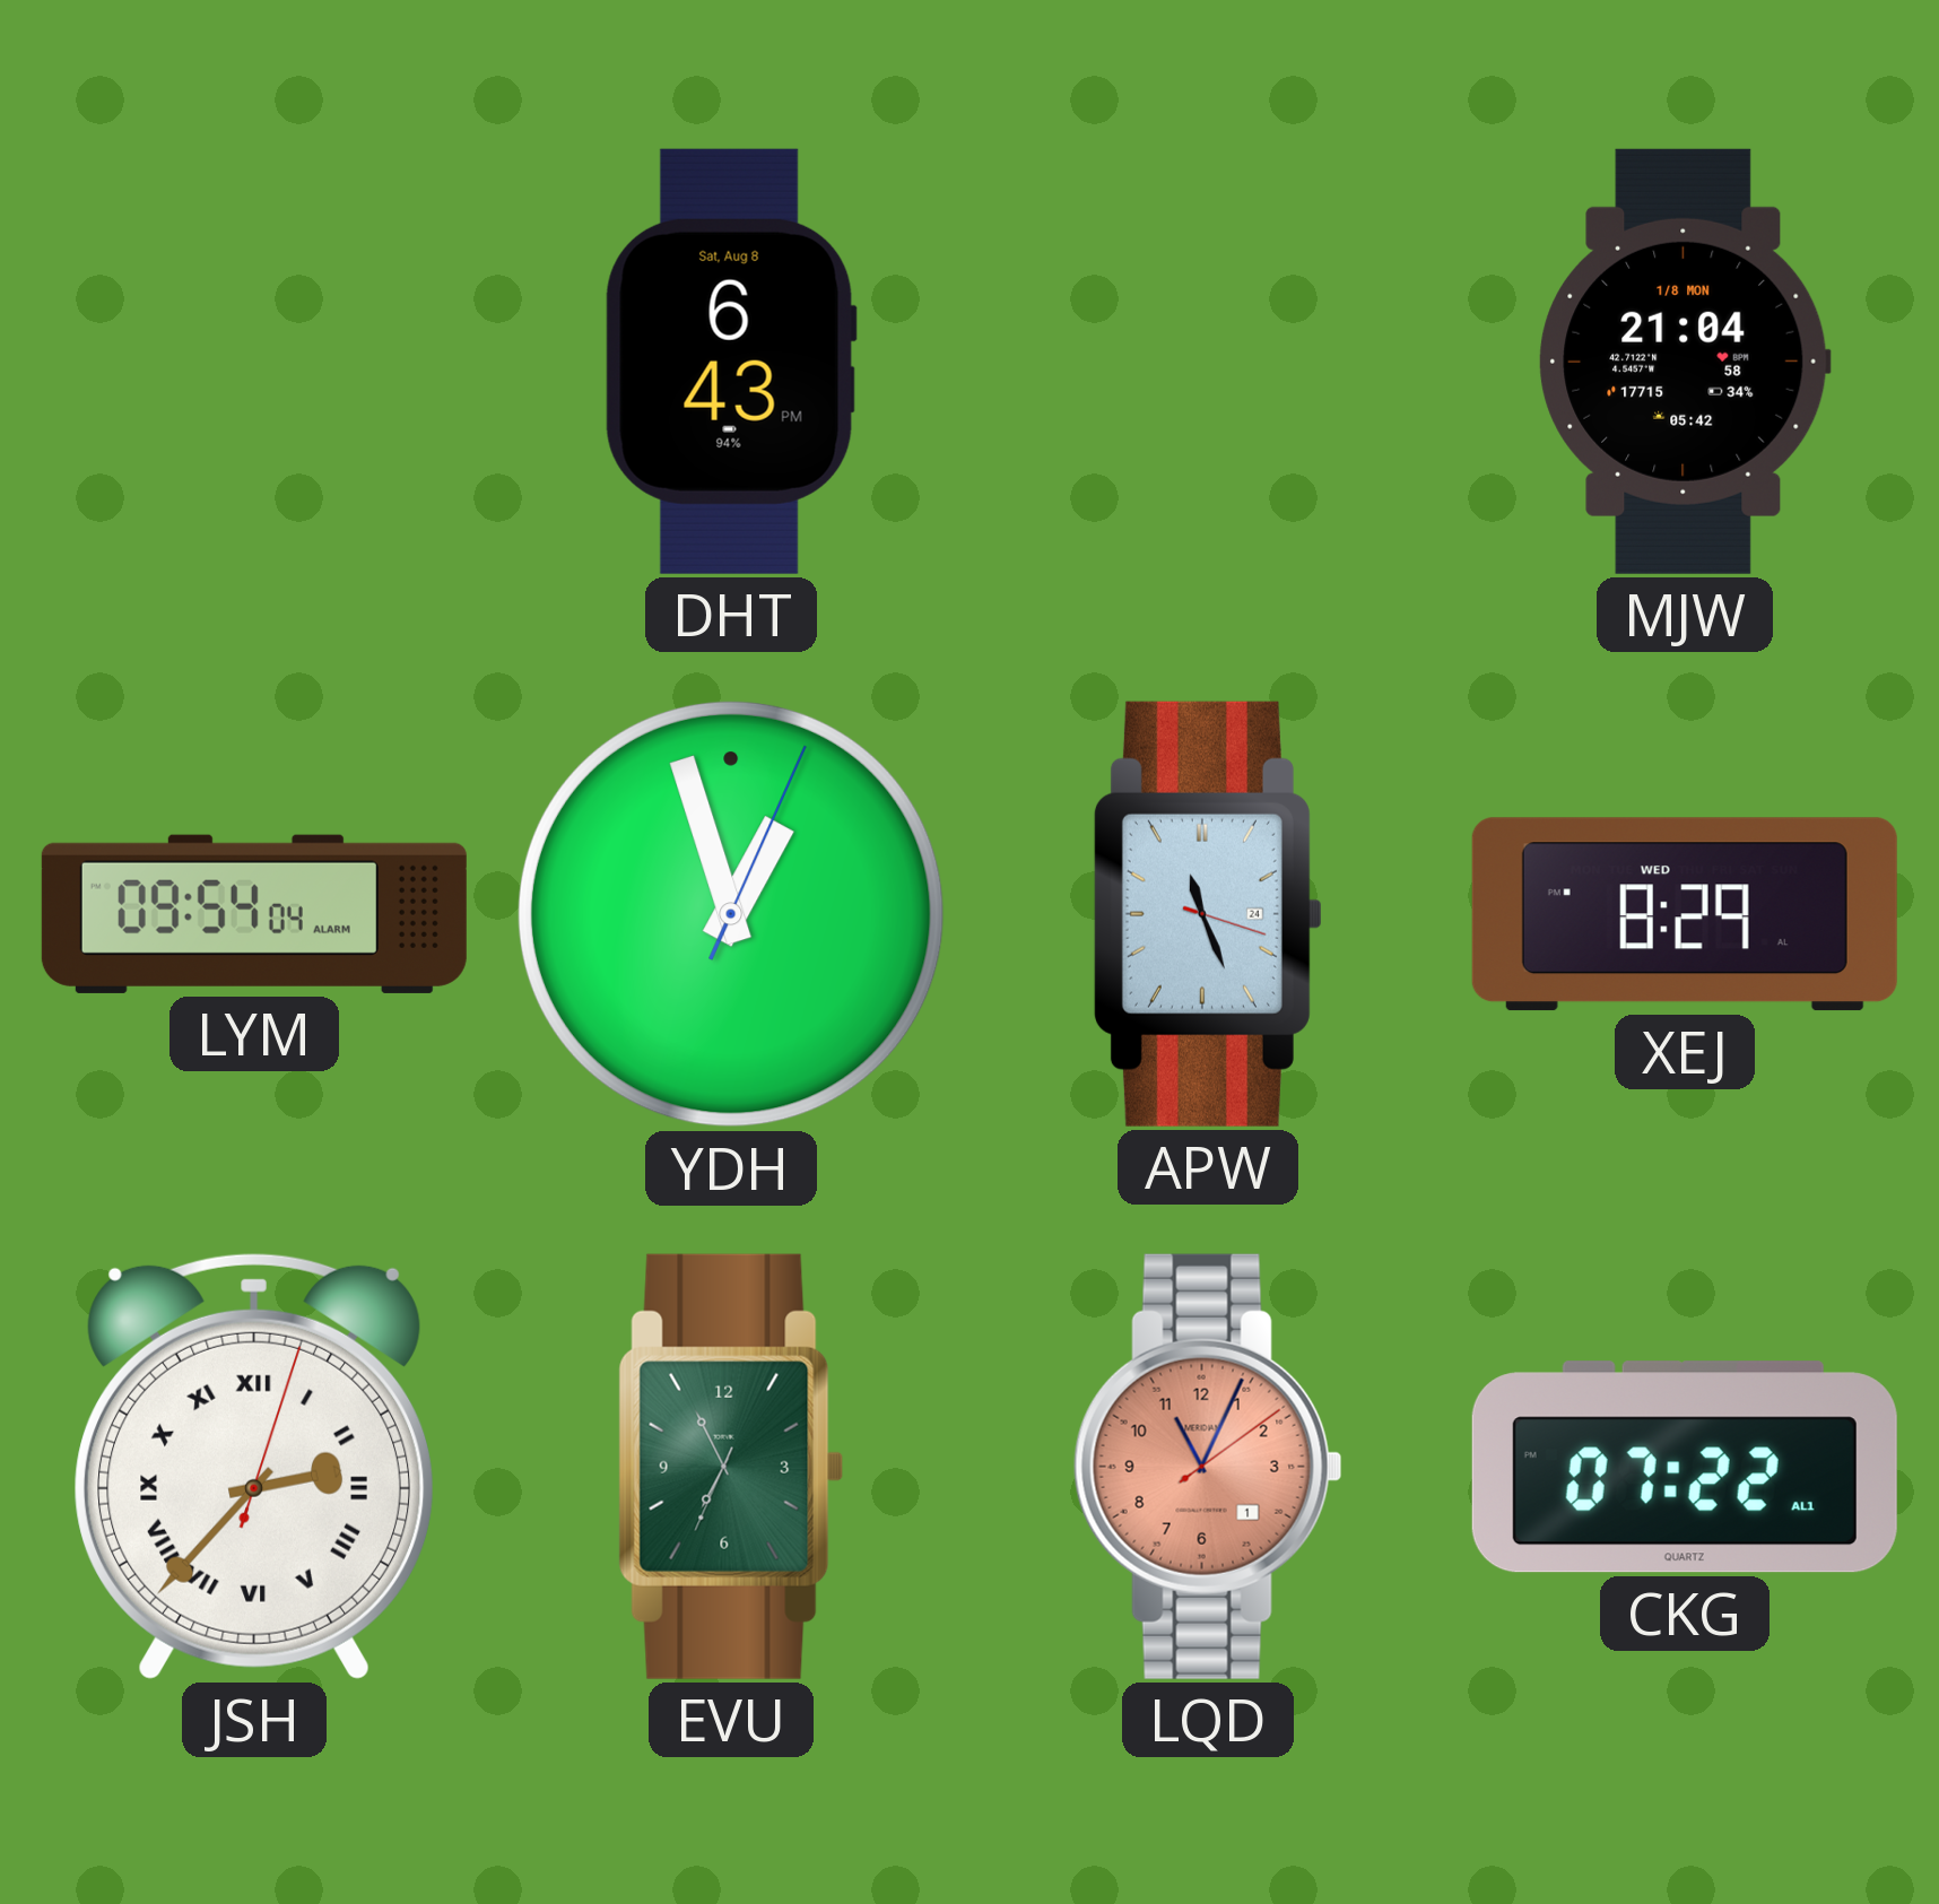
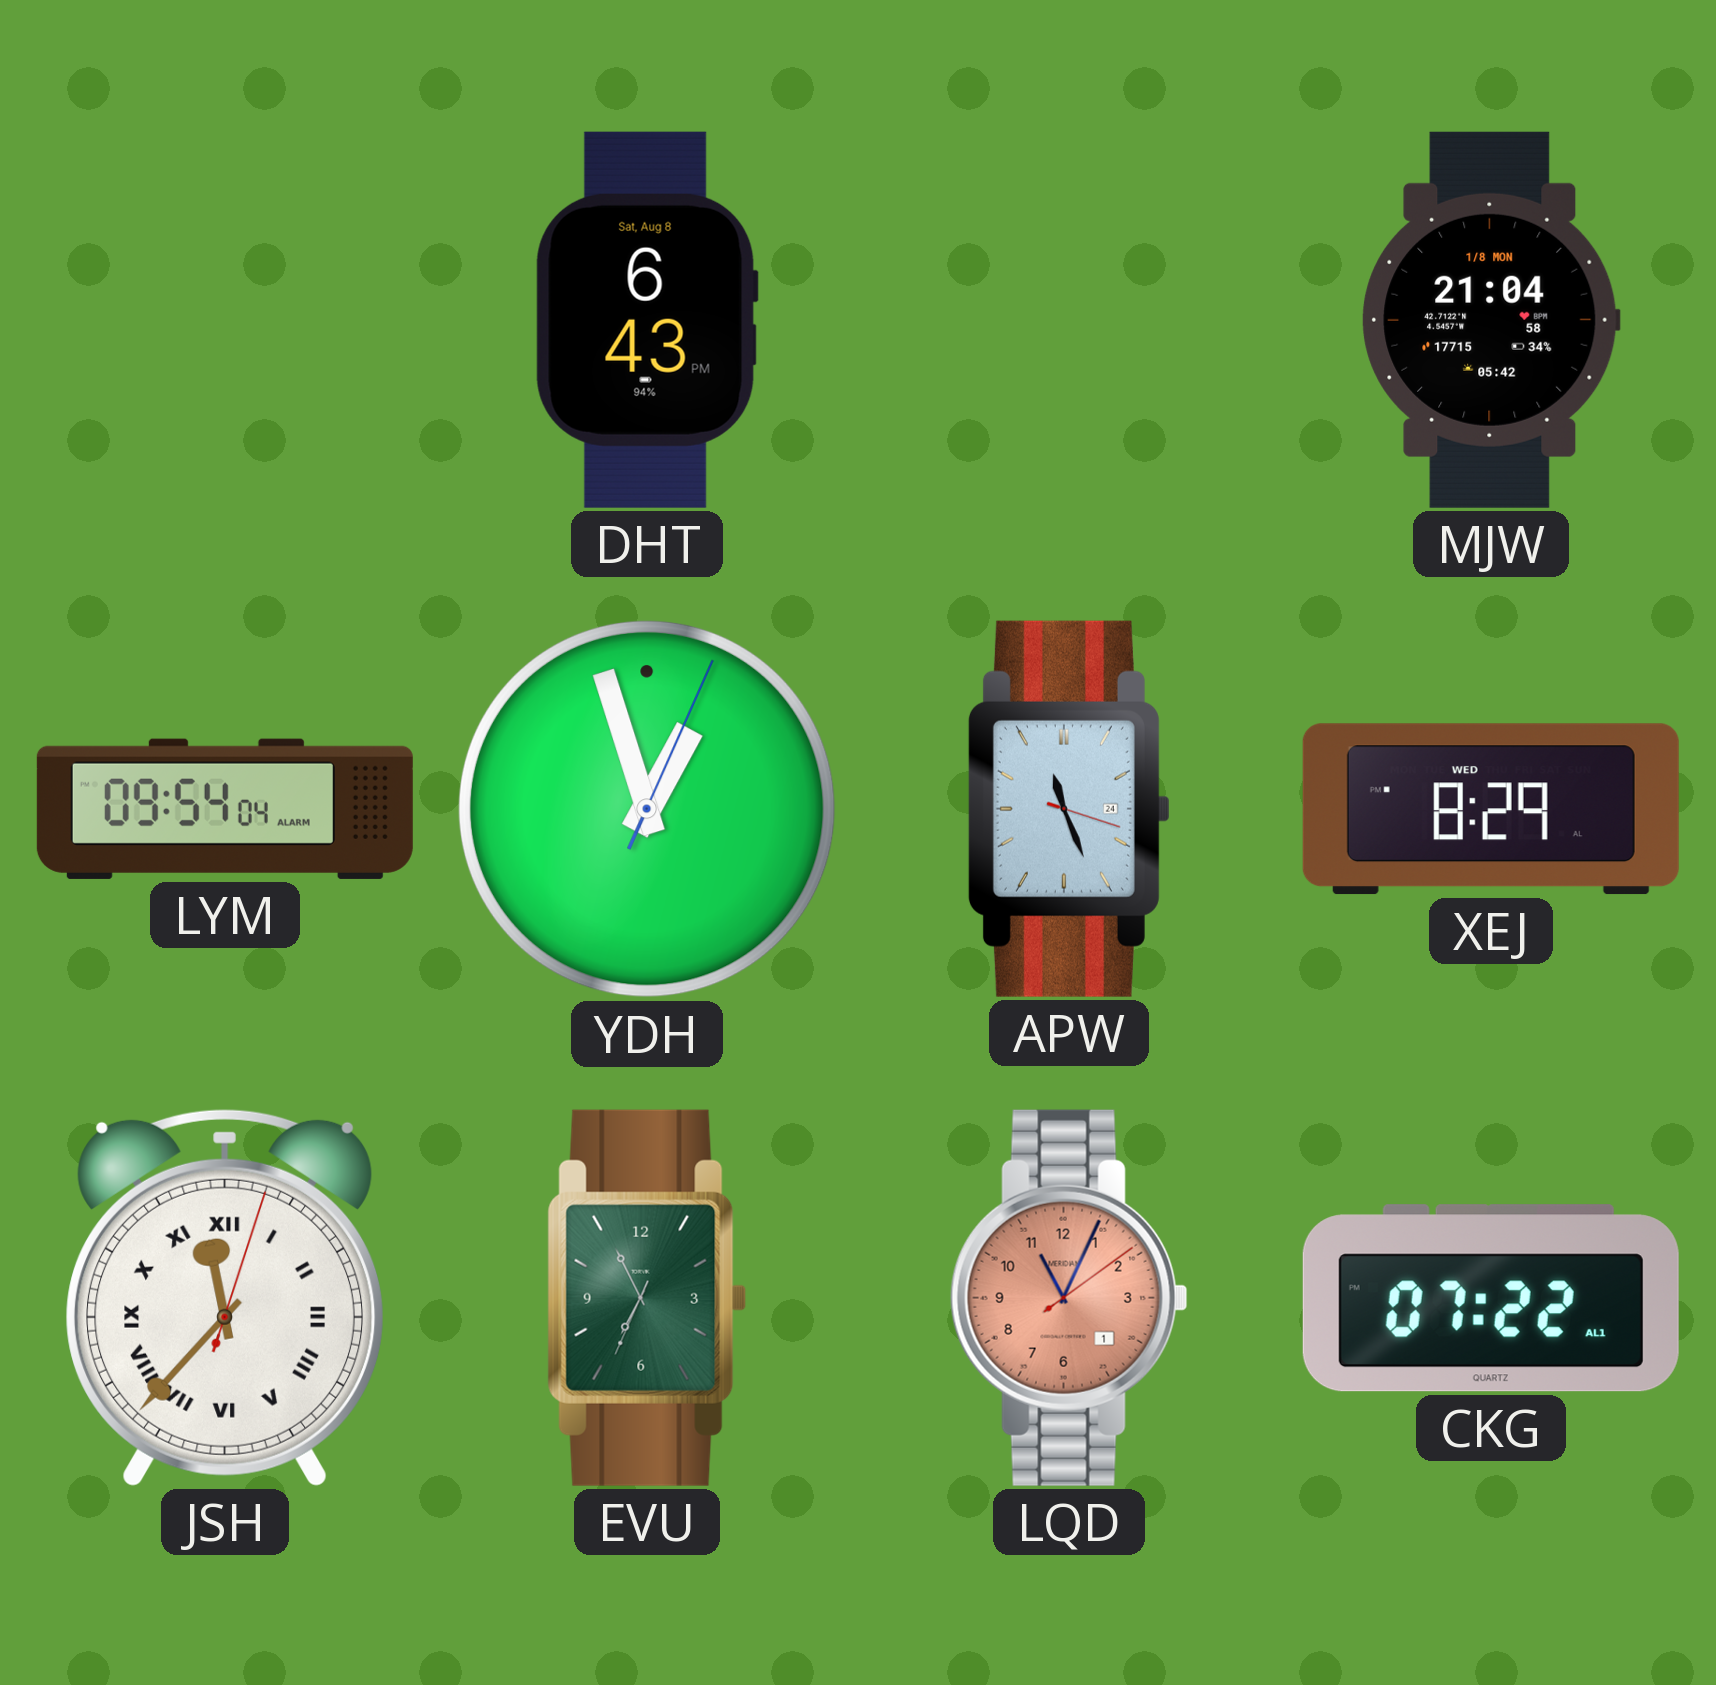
JSH: 2:37 -> 11:37
